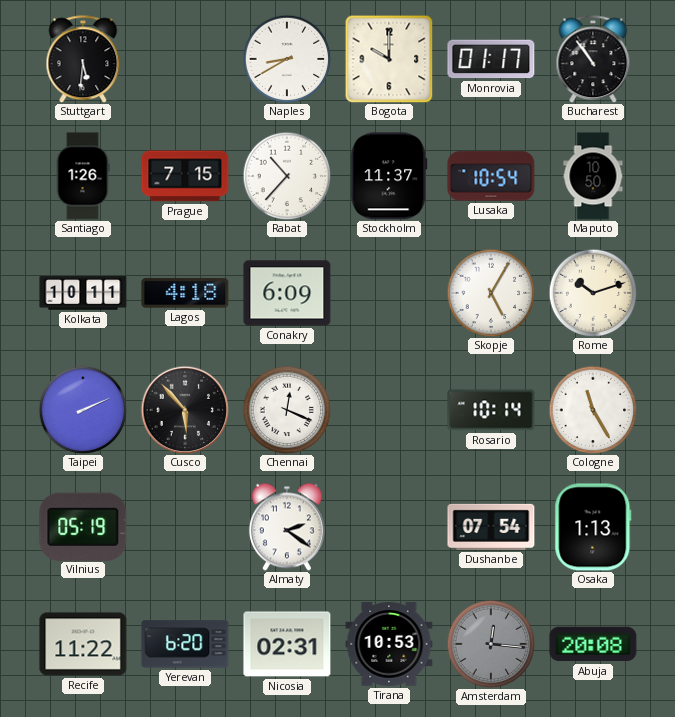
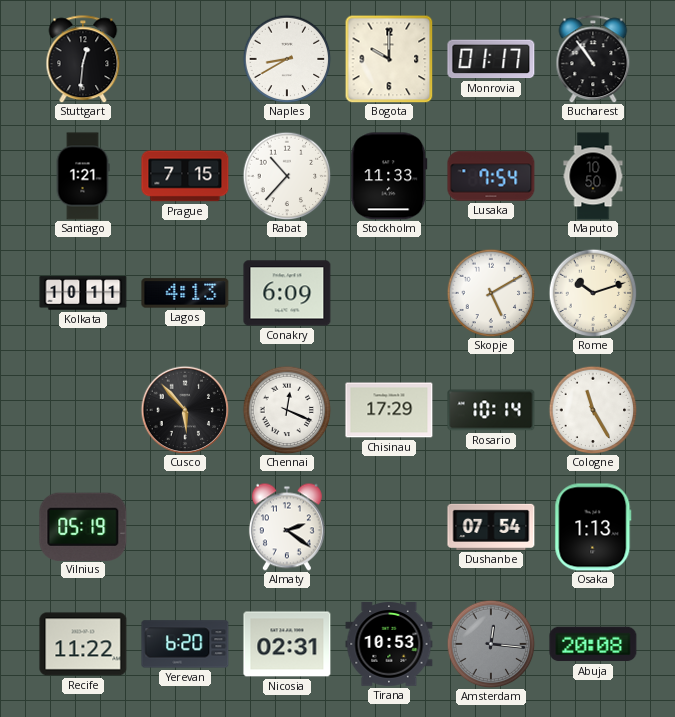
Stuttgart: 5:31 -> 12:31
Santiago: 1:26 -> 1:21
Stockholm: 11:37 -> 11:33
Lusaka: 10:54 -> 7:54
Lagos: 4:18 -> 4:13
Skopje: 5:05 -> 5:10
Taipei: 2:11 -> none
Chisinau: none -> 17:29
